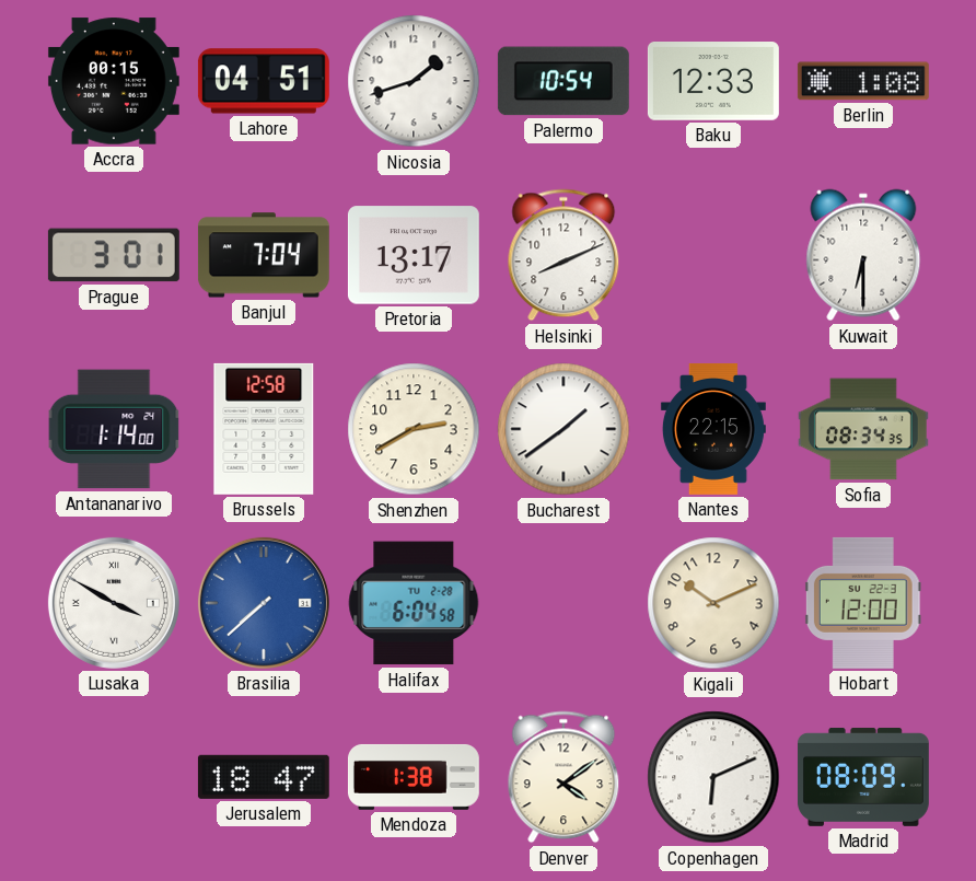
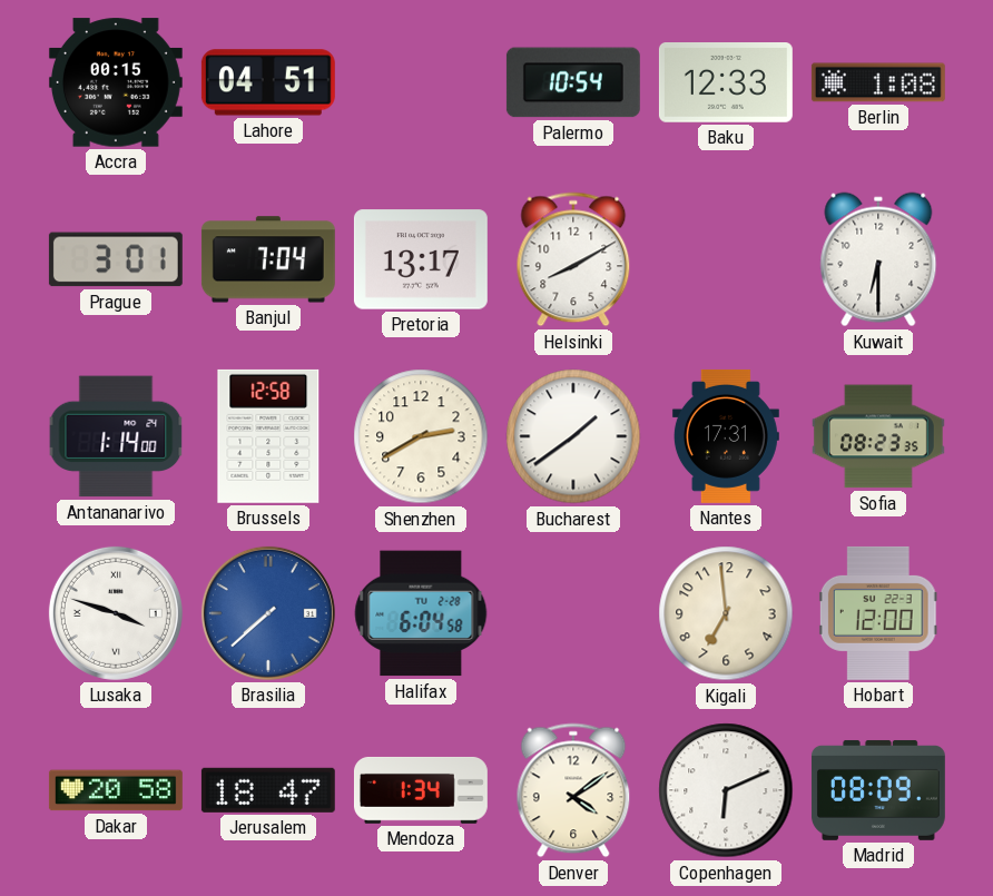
Nicosia: 1:42 -> none
Helsinki: 8:11 -> 8:10
Nantes: 22:15 -> 17:31
Sofia: 08:34 -> 08:23
Lusaka: 3:50 -> 3:48
Kigali: 10:11 -> 6:59
Dakar: none -> 20:58
Mendoza: 1:38 -> 1:34
